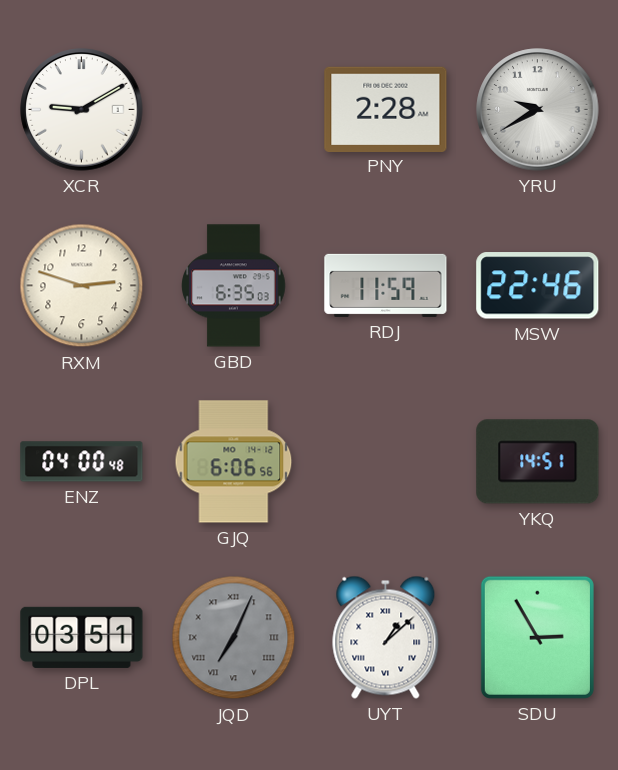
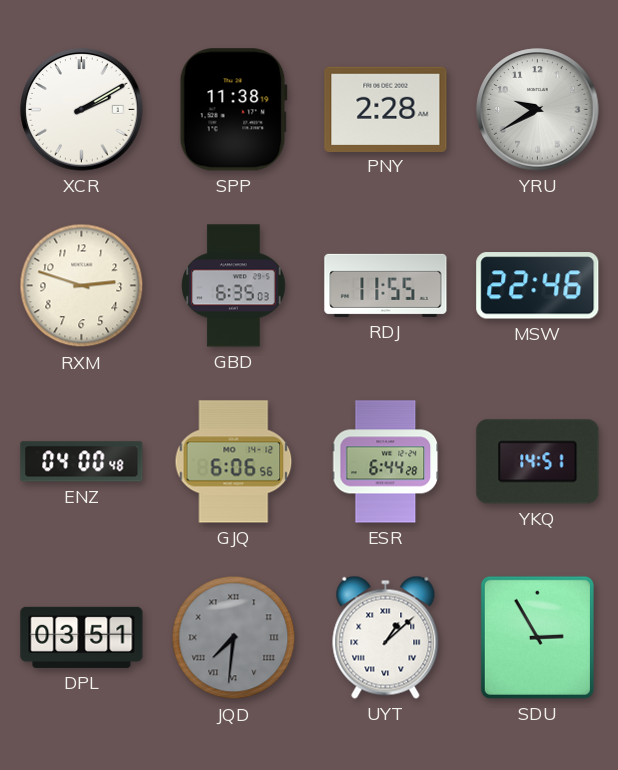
XCR: 9:10 -> 2:10
SPP: none -> 11:38
RDJ: 11:59 -> 11:55
ESR: none -> 6:44
JQD: 7:04 -> 7:31
